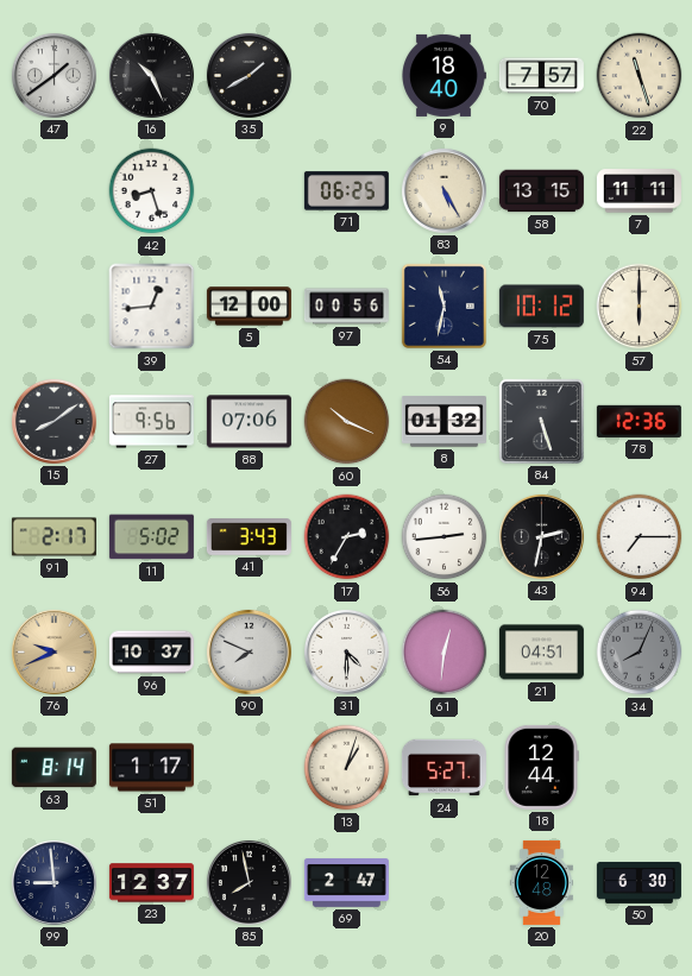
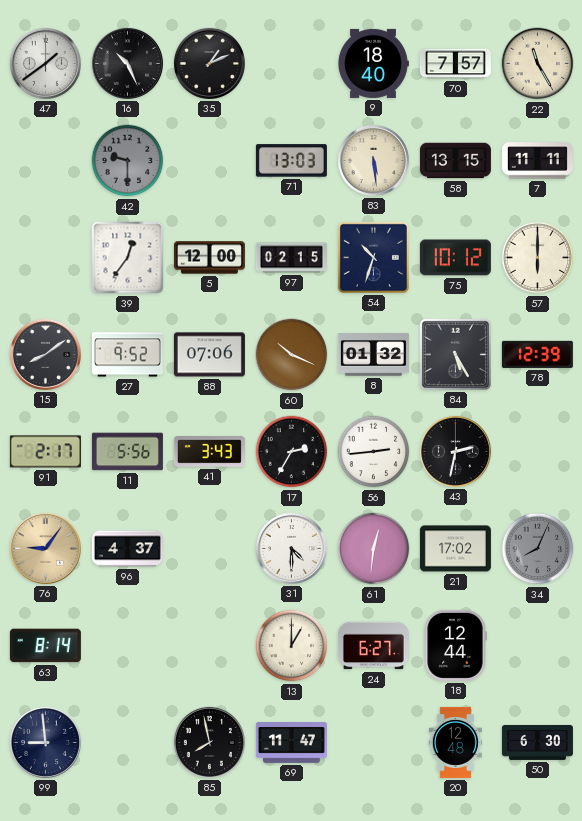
35: 1:40 -> 1:11
22: 11:27 -> 11:25
42: 8:27 -> 9:30
42 dial: white -> grey
71: 06:25 -> 13:03
83: 5:25 -> 5:29
39: 12:44 -> 12:36
97: 00:56 -> 02:15
54: 11:32 -> 10:33
27: 9:56 -> 9:52
84: 5:27 -> 5:25
78: 12:36 -> 12:39
11: 5:02 -> 5:56
94: 7:15 -> none
76: 9:41 -> 9:06
96: 10:37 -> 4:37
90: 7:49 -> none
21: 04:51 -> 17:02
51: 1:17 -> none
13: 1:03 -> 1:00
24: 5:27 -> 6:27
23: 12:37 -> none
69: 2:47 -> 11:47
